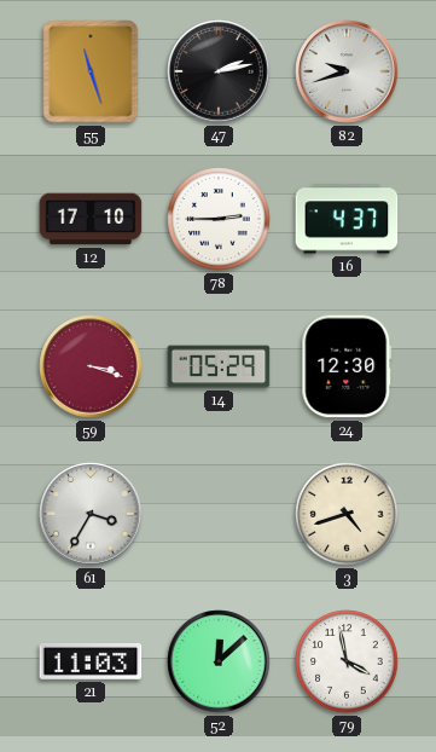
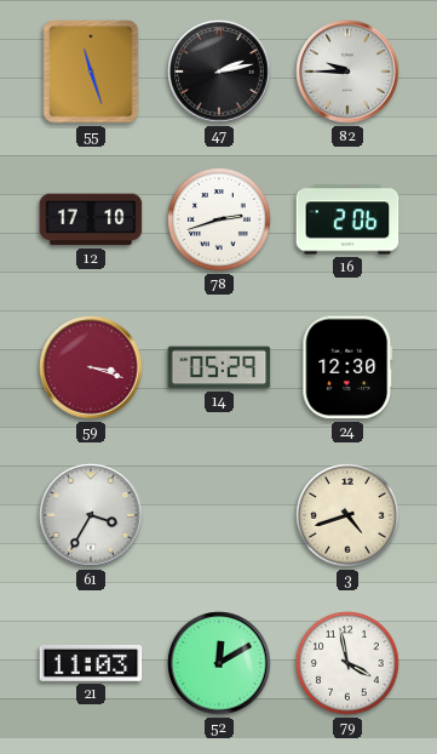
82: 9:42 -> 9:45
78: 2:45 -> 2:42
16: 4:37 -> 2:06
52: 12:08 -> 12:10
